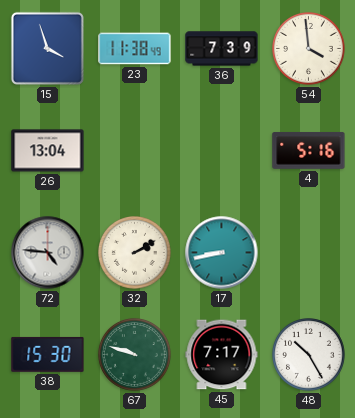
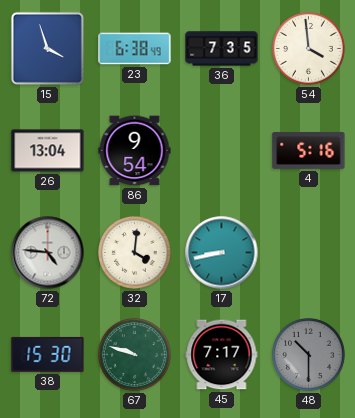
23: 11:38 -> 6:38
36: 7:39 -> 7:35
86: none -> 9:54
32: 2:10 -> 4:01
48: 10:25 -> 10:30
48 dial: white -> grey
